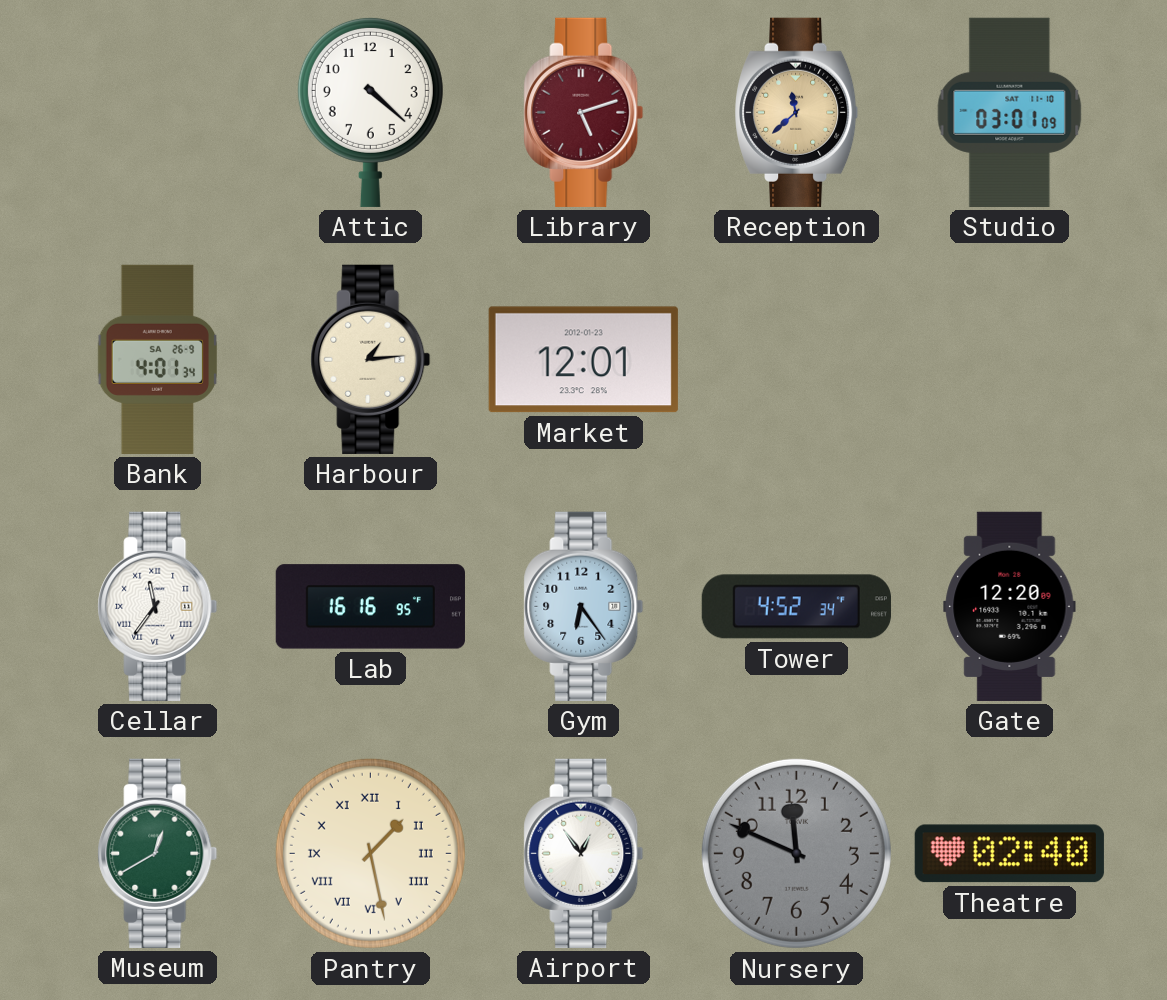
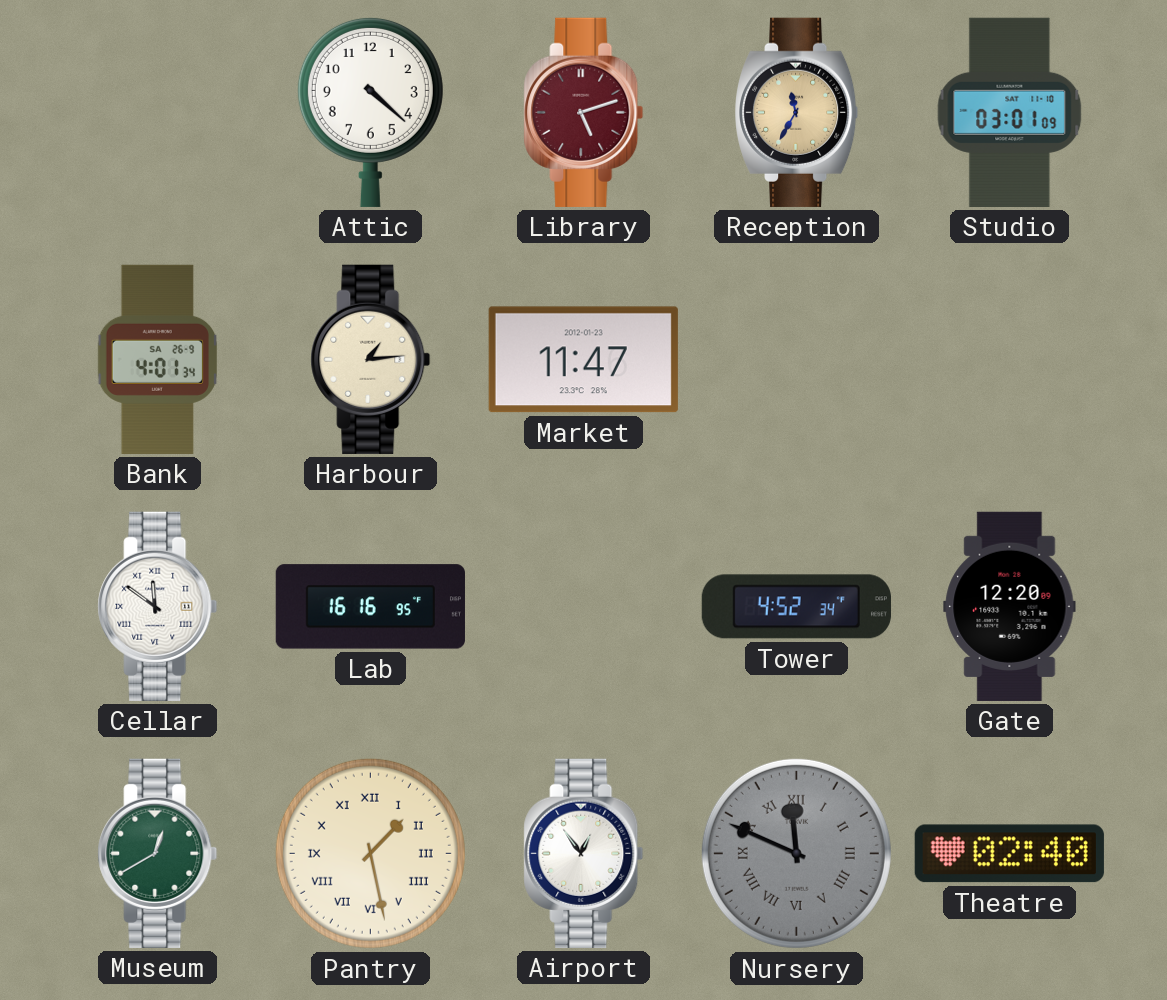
Reception: 11:38 -> 11:35
Market: 12:01 -> 11:47
Cellar: 11:36 -> 11:51
Gym: 6:24 -> none
Nursery numerals: Arabic -> Roman
